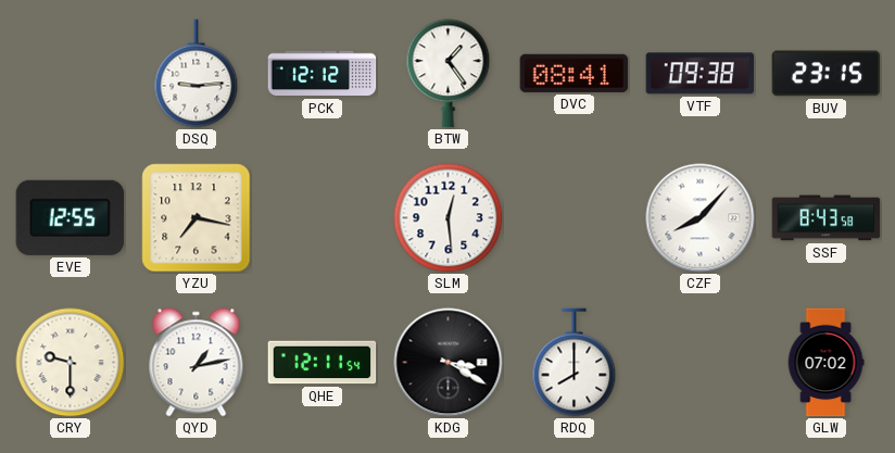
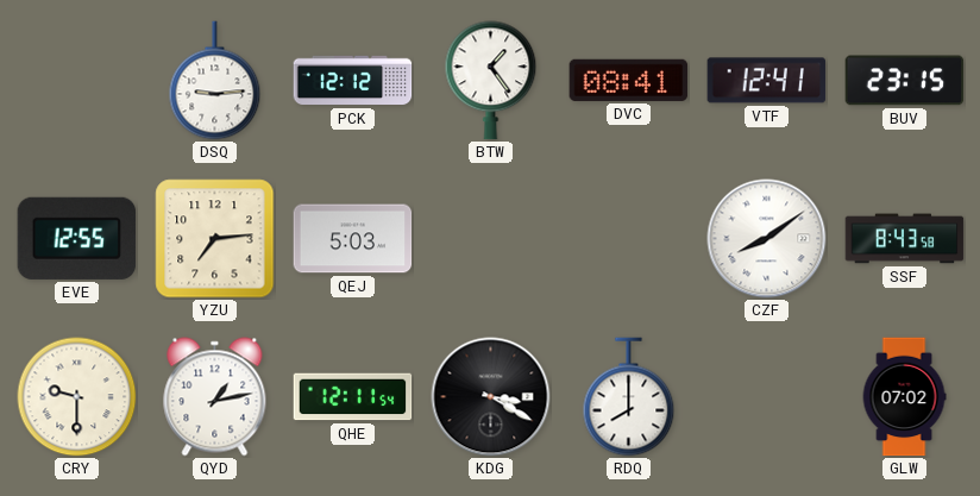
VTF: 09:38 -> 12:41
YZU: 7:17 -> 7:14
QEJ: none -> 5:03
SLM: 12:29 -> none
CZF: 8:07 -> 8:09
